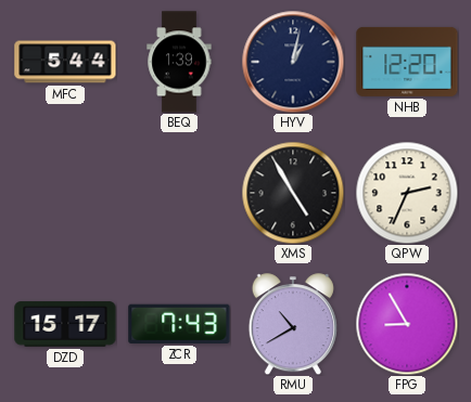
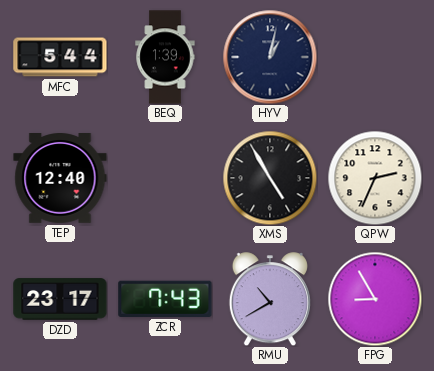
NHB: 12:20 -> none
TEP: none -> 12:40
DZD: 15:17 -> 23:17
